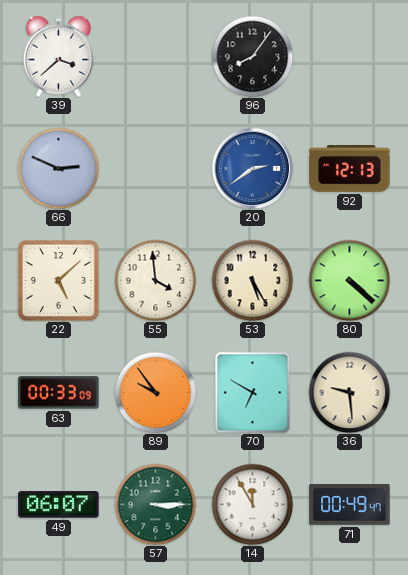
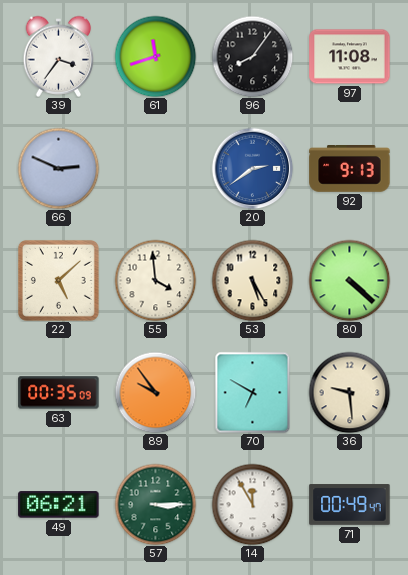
39: 3:38 -> 3:36
61: none -> 11:42
97: none -> 11:08
92: 12:13 -> 9:13
63: 00:33 -> 00:35
49: 06:07 -> 06:21
